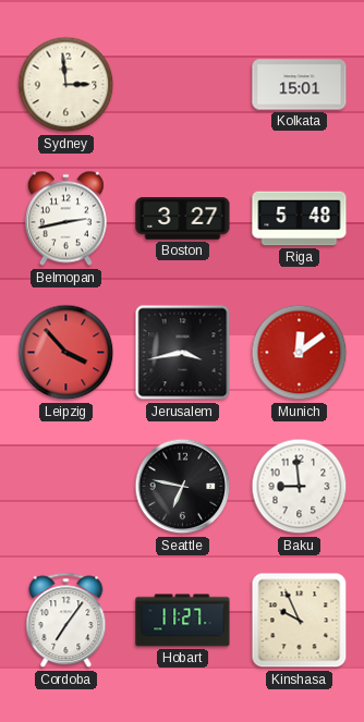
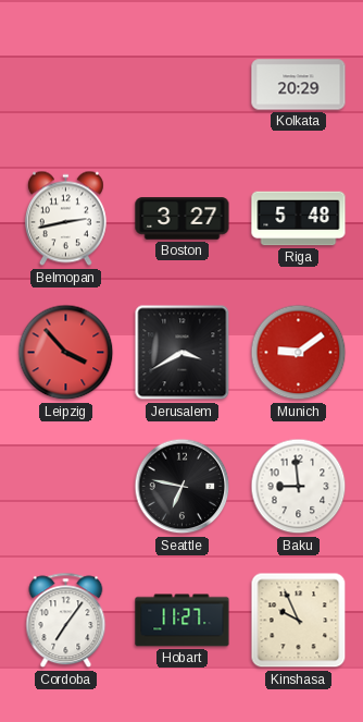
Sydney: 2:59 -> none
Kolkata: 15:01 -> 20:29
Jerusalem: 3:43 -> 3:40
Munich: 12:09 -> 9:09
